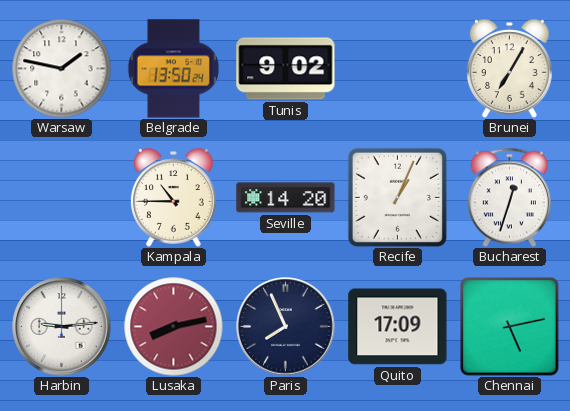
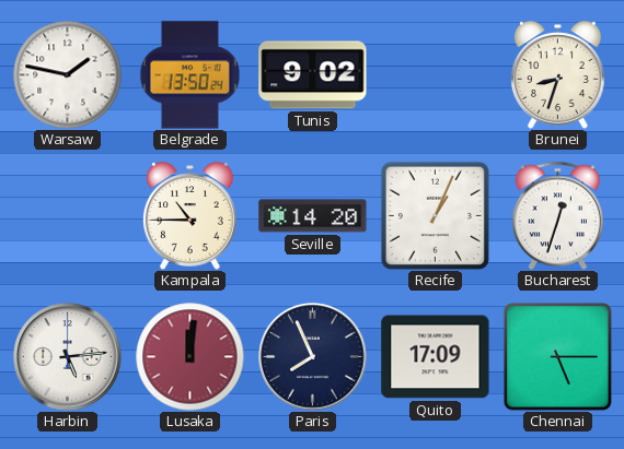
Brunei: 7:05 -> 8:33
Harbin: 9:14 -> 5:14
Lusaka: 8:13 -> 12:01
Chennai: 5:13 -> 5:15
